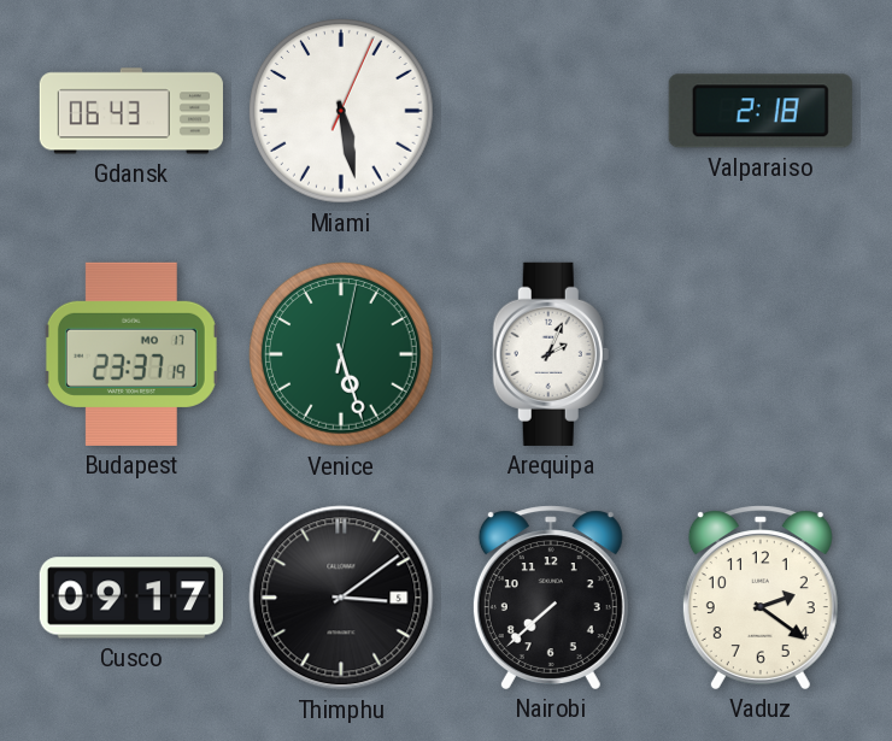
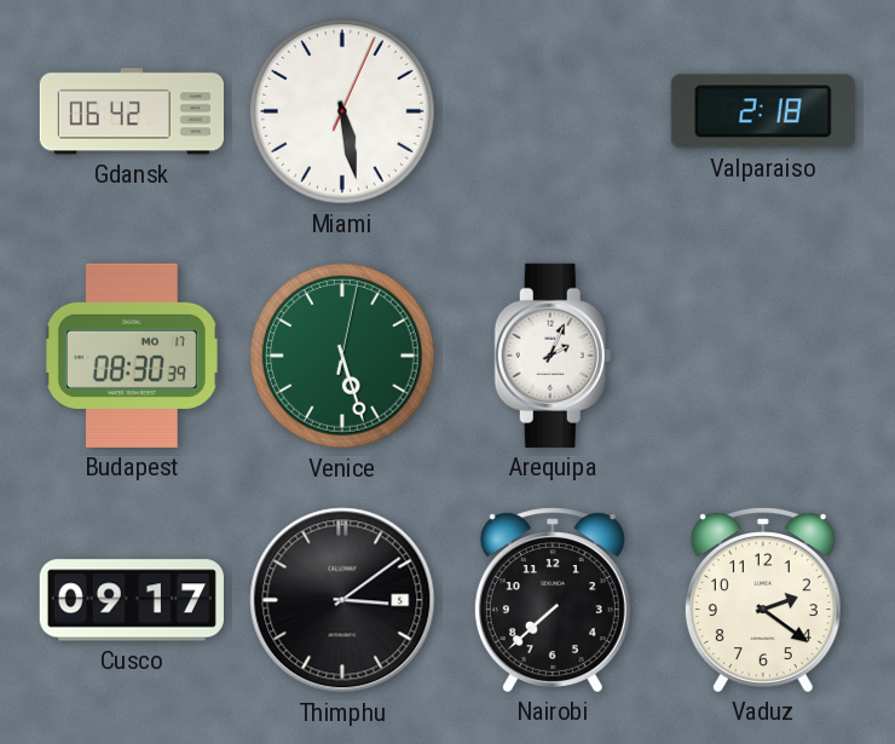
Gdansk: 06:43 -> 06:42
Budapest: 23:37 -> 08:30
